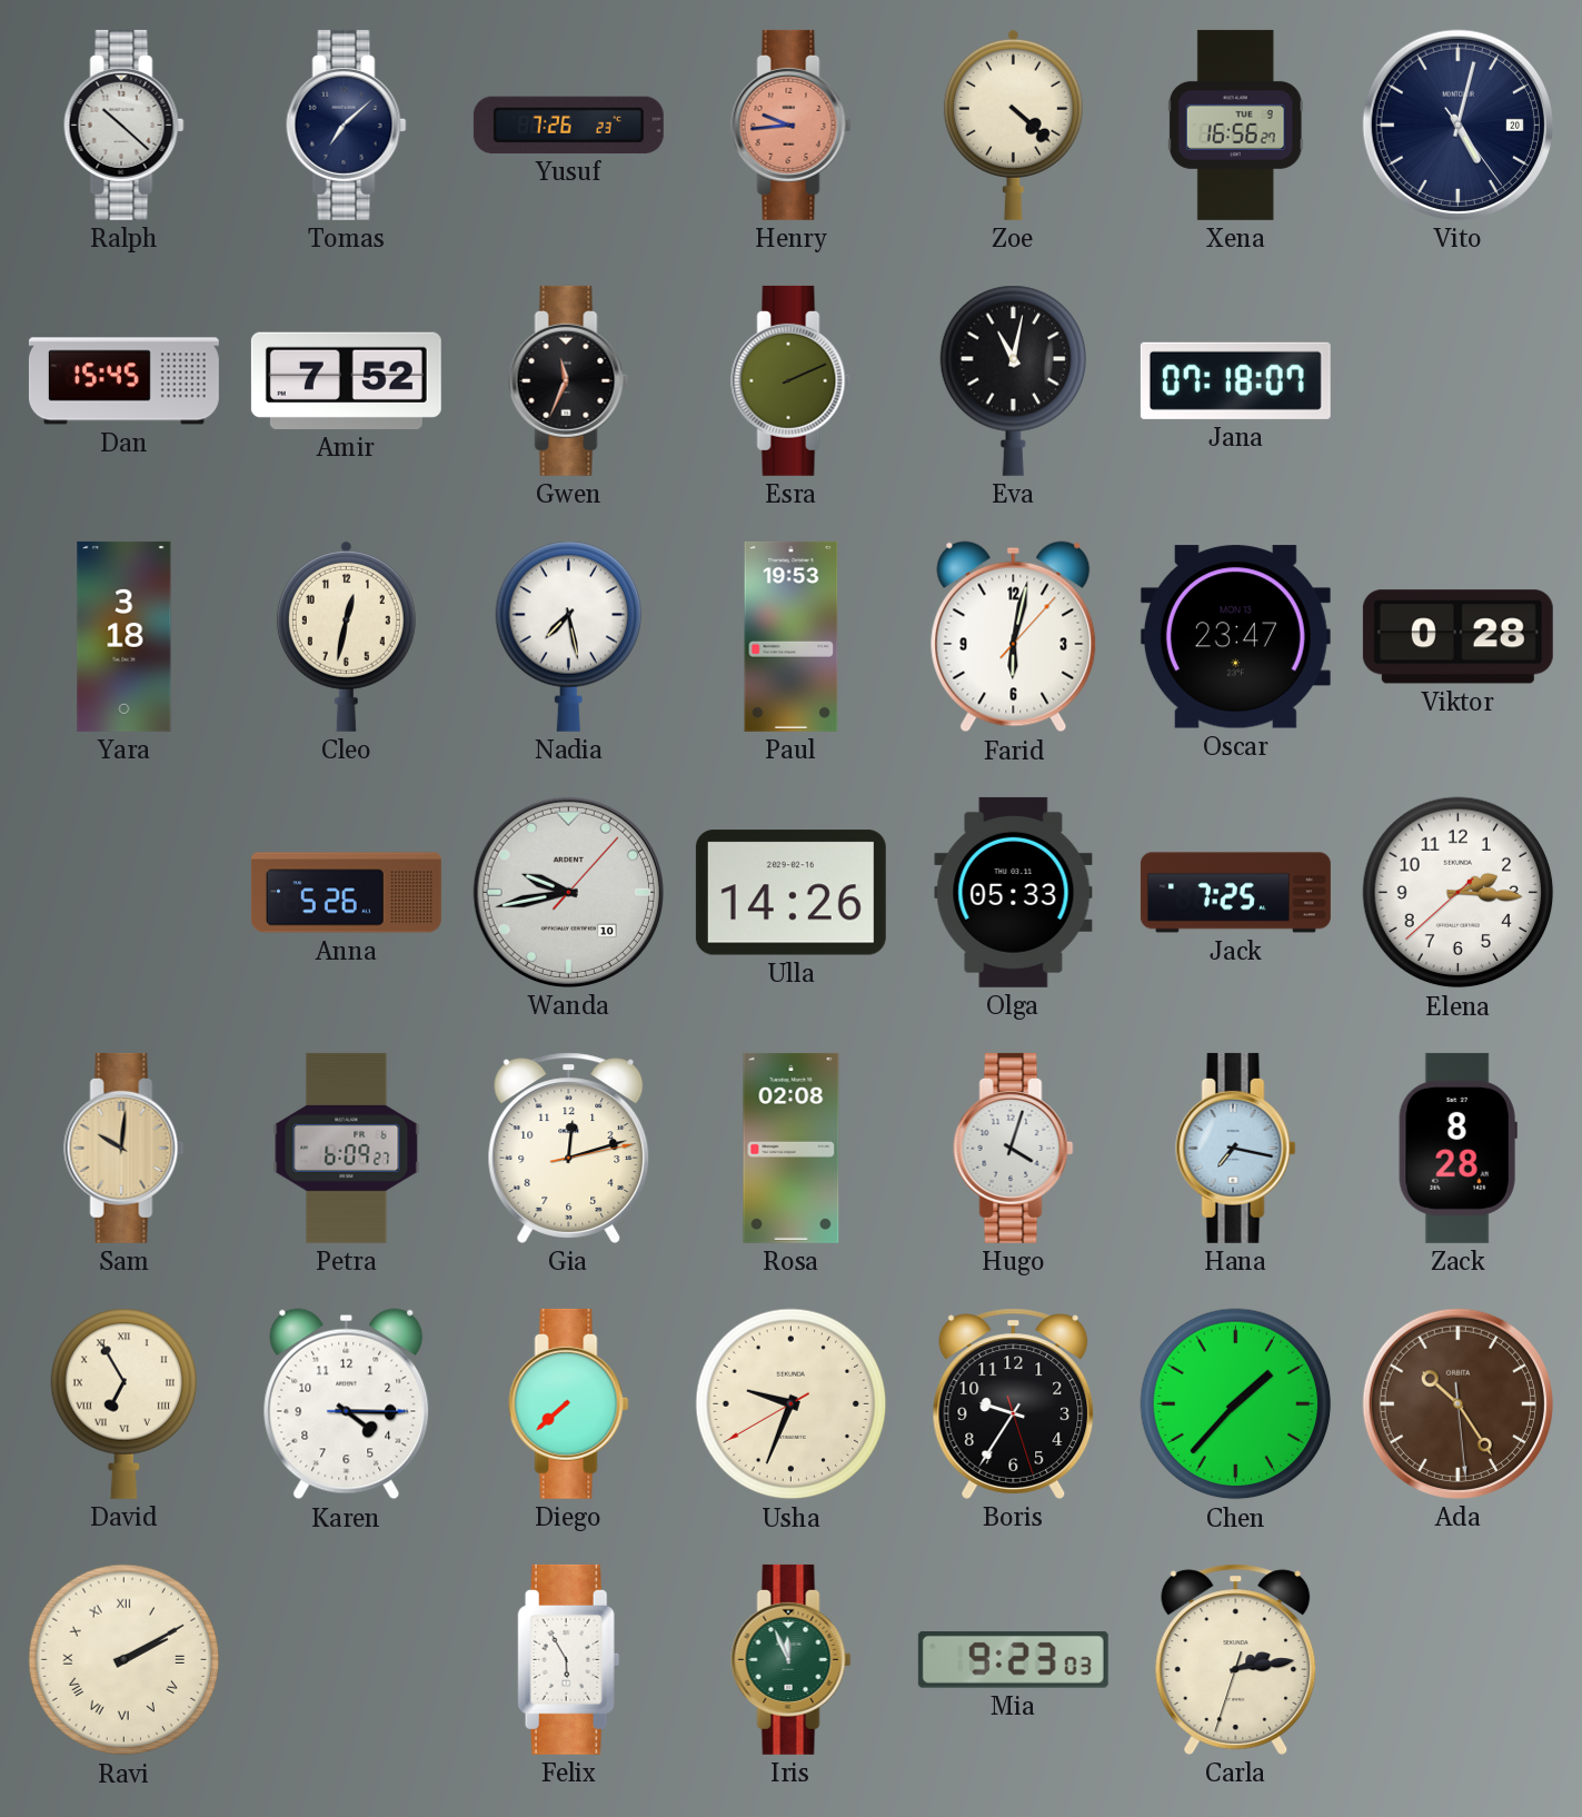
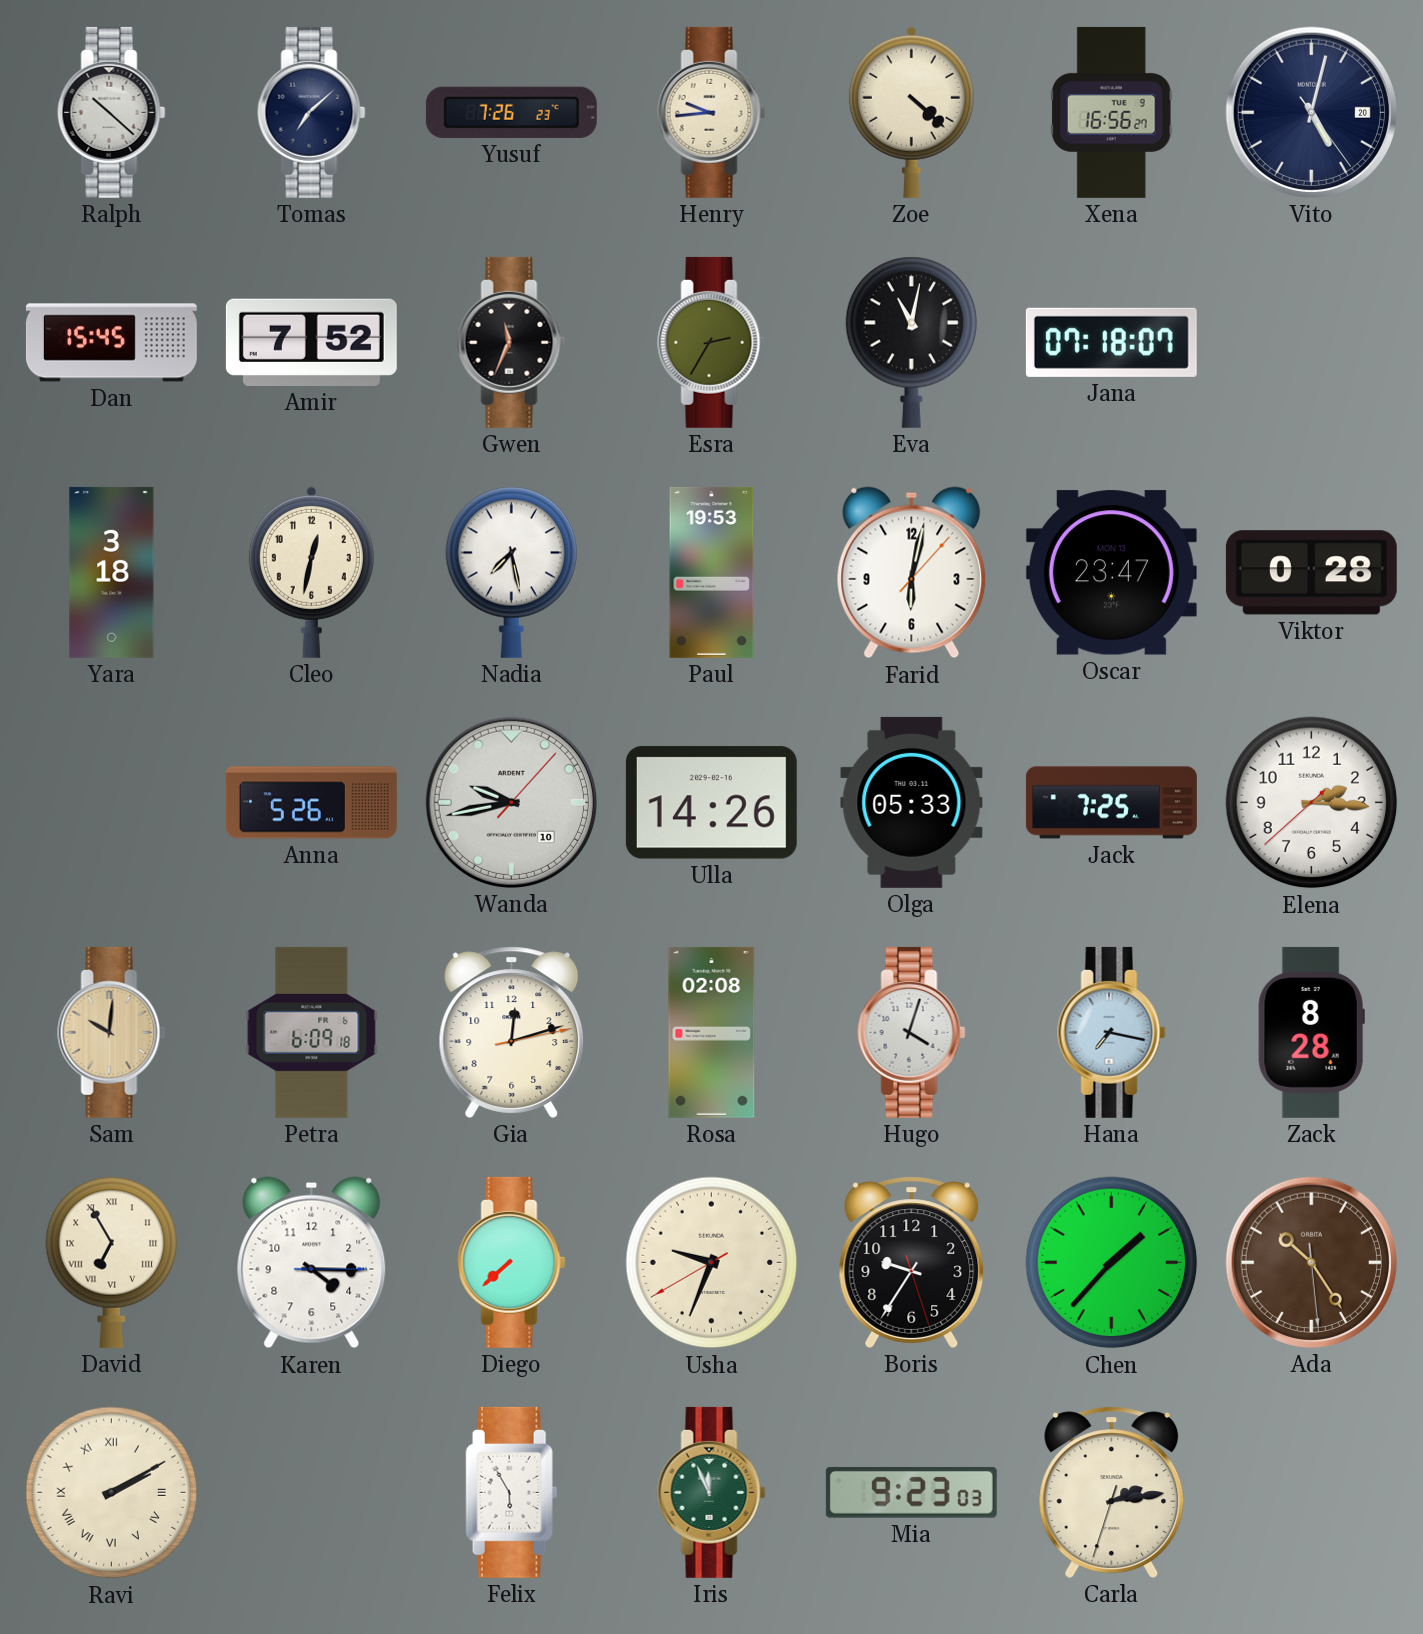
Henry dial: salmon -> cream
Esra: 2:11 -> 2:35
Petra: 6:09:27 -> 6:09:18
